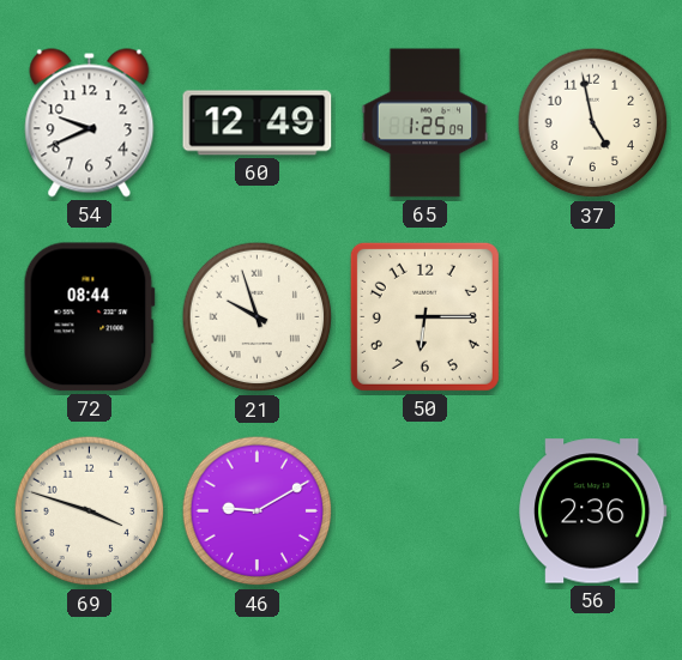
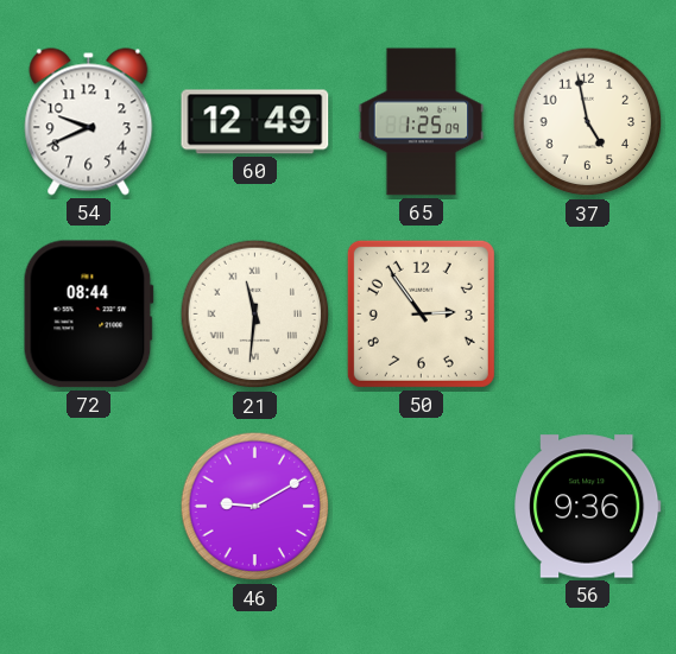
21: 9:57 -> 11:31
50: 6:15 -> 2:54
69: 3:48 -> none
56: 2:36 -> 9:36
